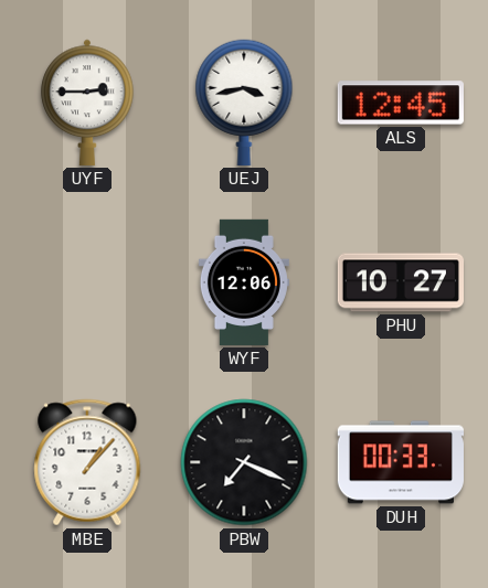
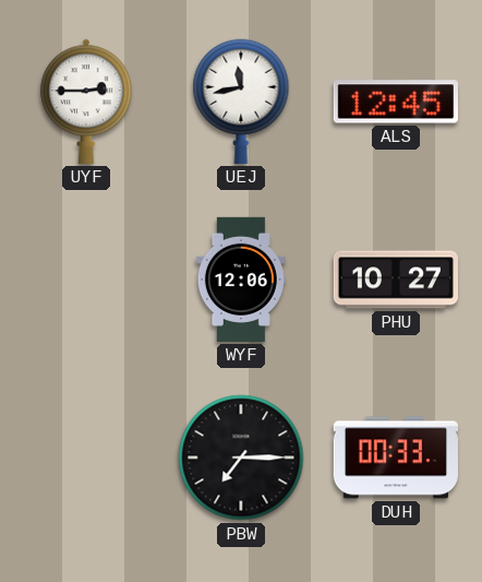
UEJ: 3:43 -> 11:43
MBE: 1:07 -> none
PBW: 7:19 -> 7:15
